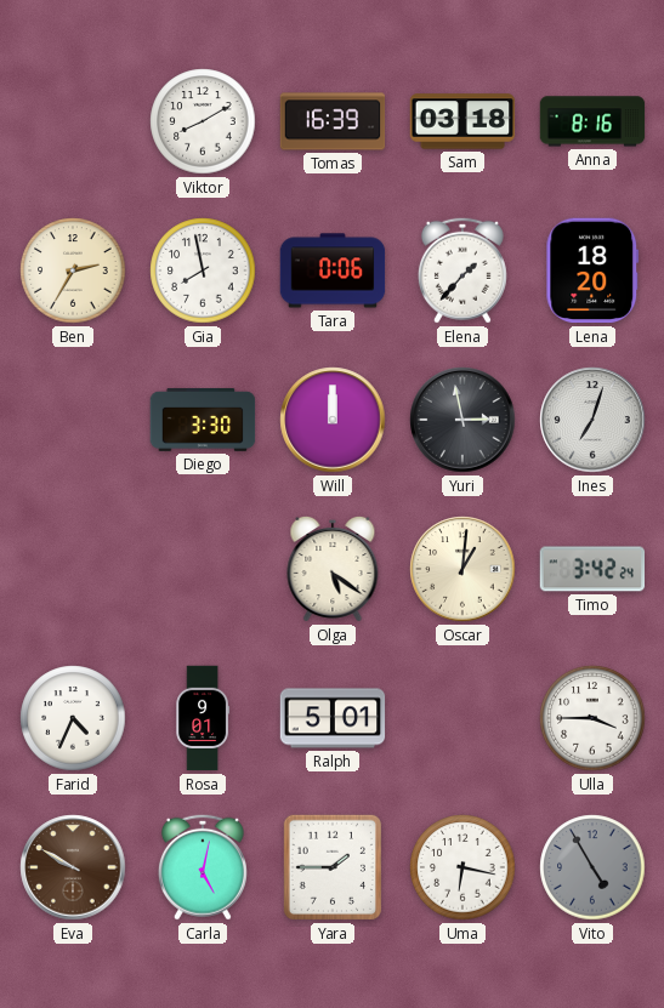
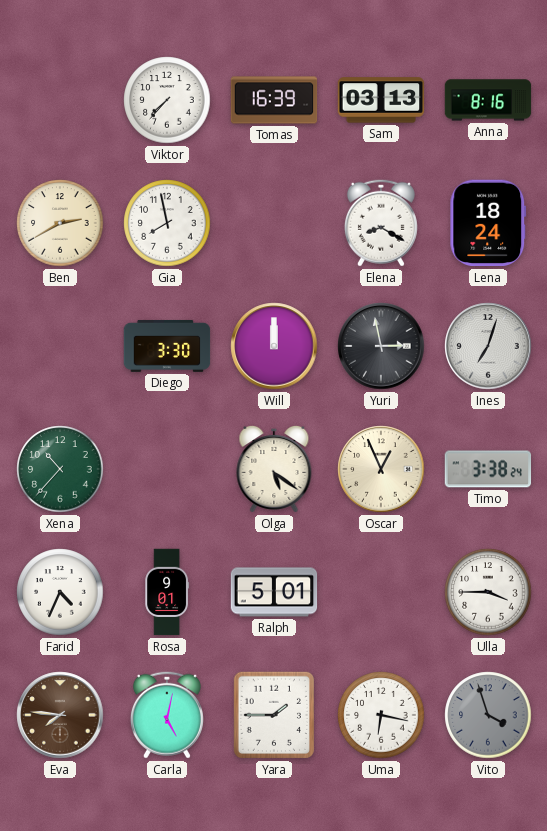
Viktor: 8:10 -> 7:37
Sam: 03:18 -> 03:13
Ben: 2:35 -> 2:40
Tara: 0:06 -> none
Elena: 1:37 -> 8:20
Lena: 18:20 -> 18:24
Xena: none -> 10:37
Oscar: 1:01 -> 12:56
Timo: 3:42 -> 3:38
Eva: 9:50 -> 7:46
Vito: 4:55 -> 3:57
